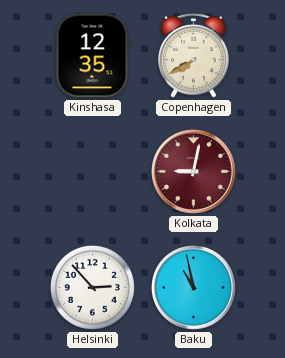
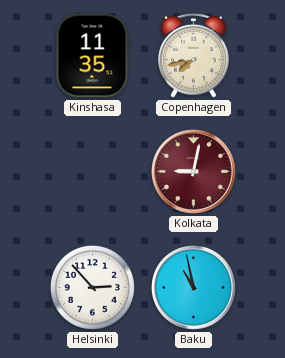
Kinshasa: 12:35 -> 11:35
Copenhagen: 7:40 -> 7:43
